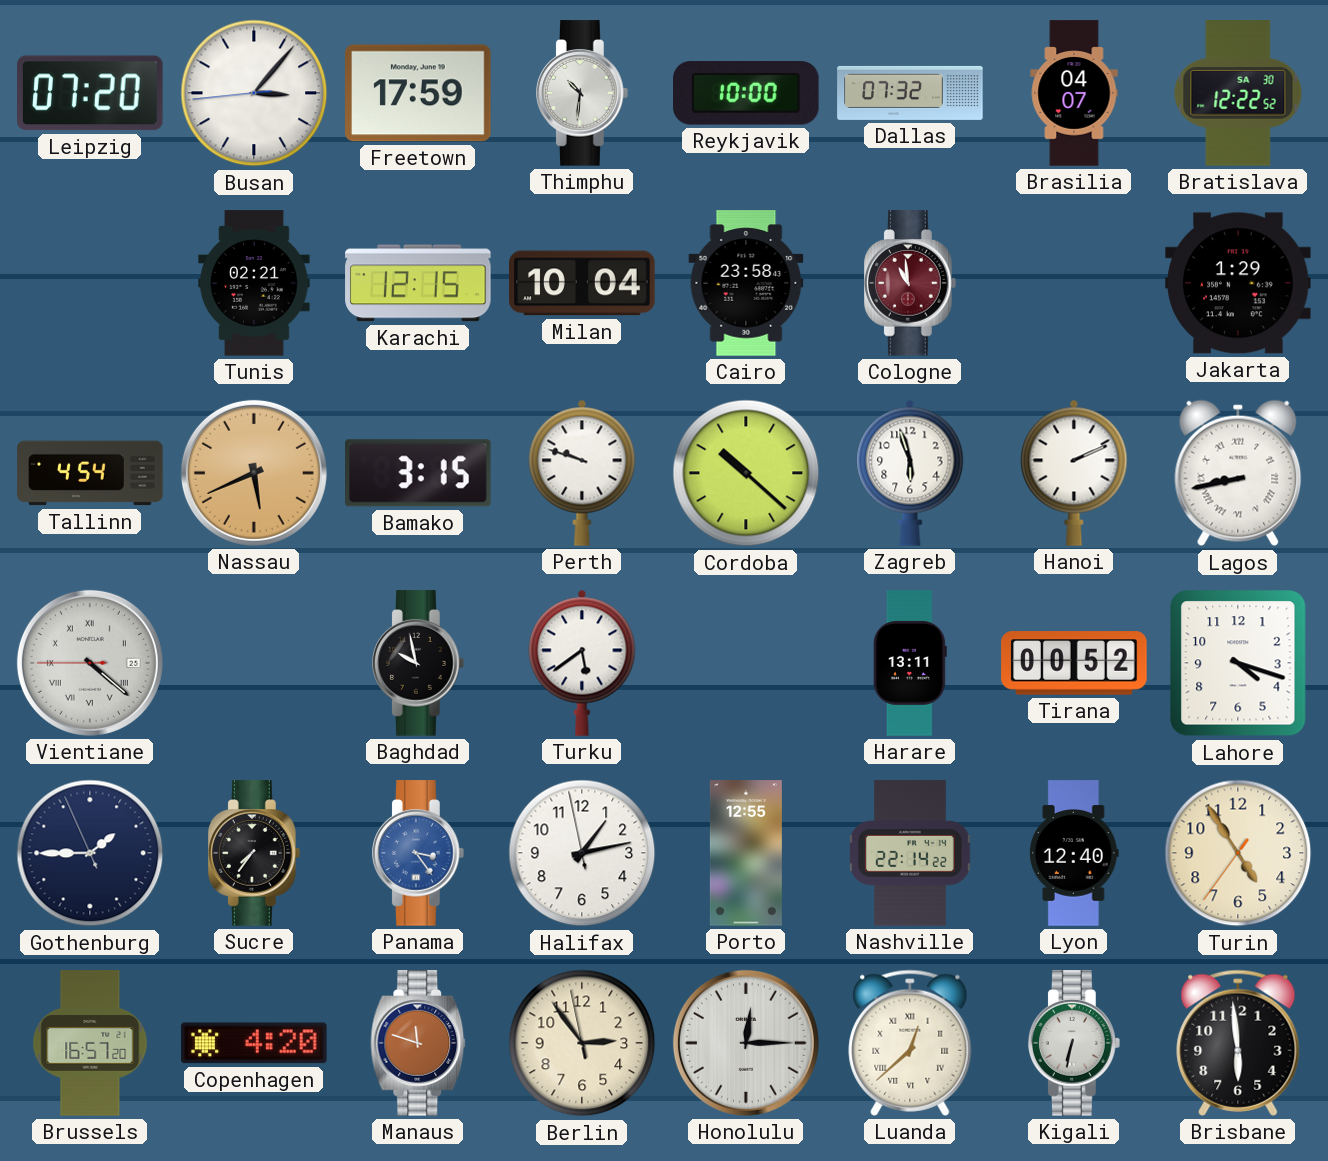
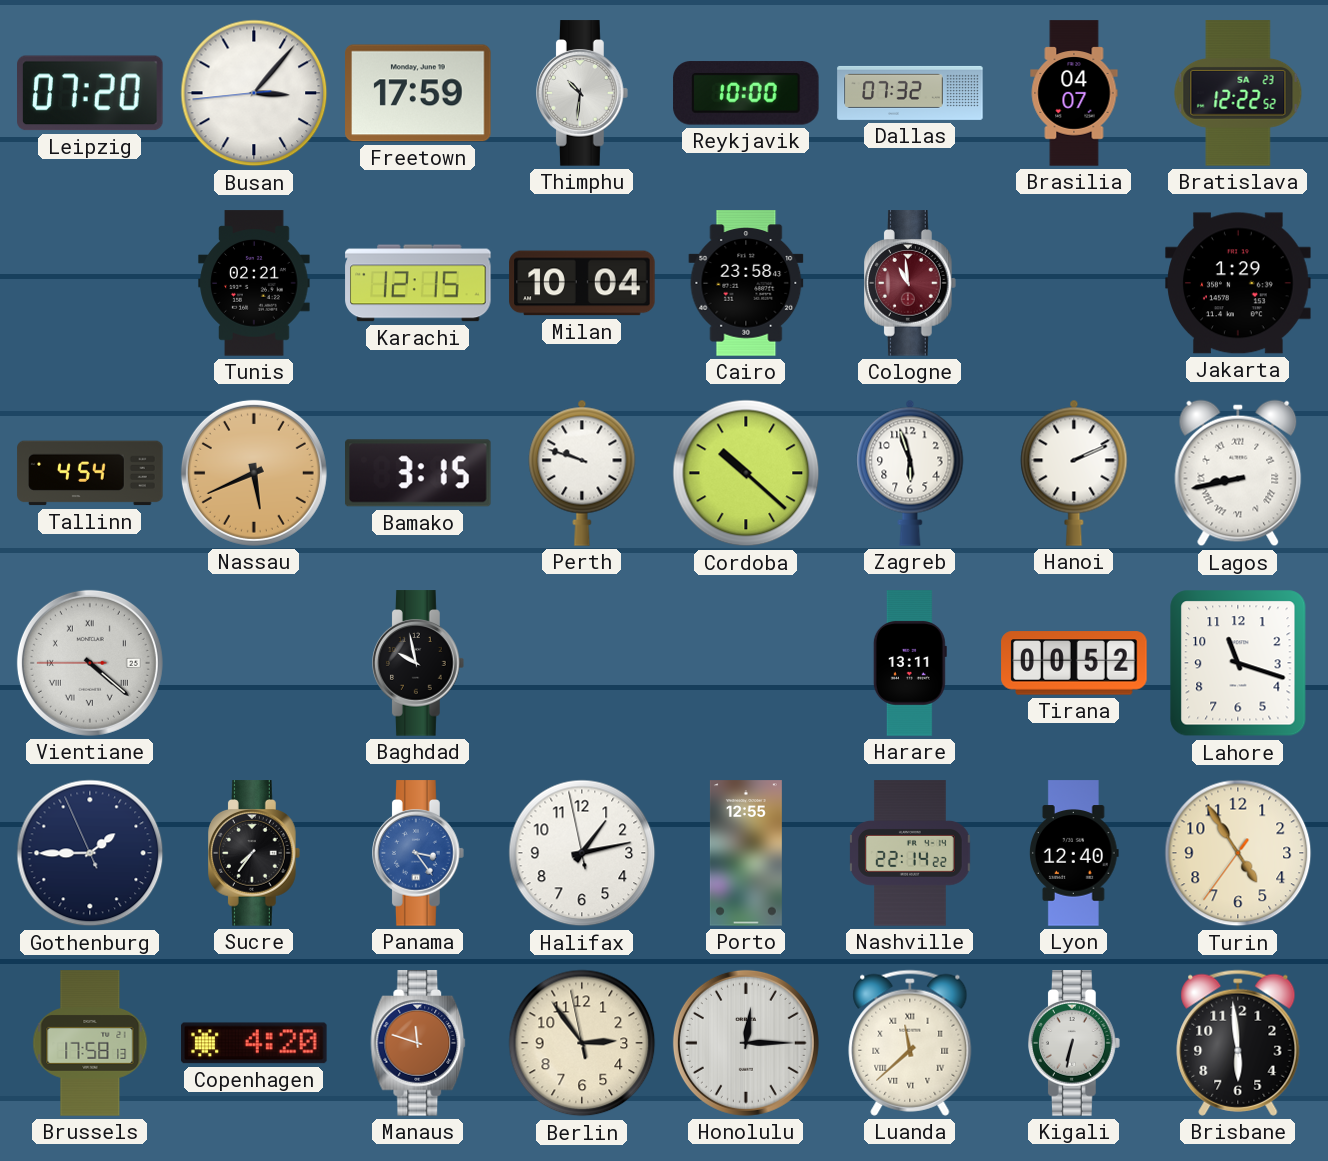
Bratislava date: SA 30 -> SA 23
Turku: 5:39 -> none
Lahore: 4:18 -> 11:18
Brussels: 16:57 -> 17:58
Luanda: 12:38 -> 11:38
